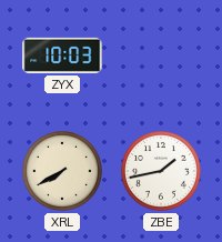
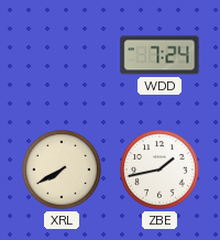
ZYX: 10:03 -> none
WDD: none -> 7:24
